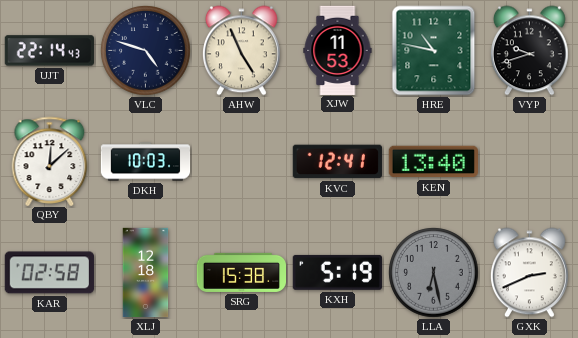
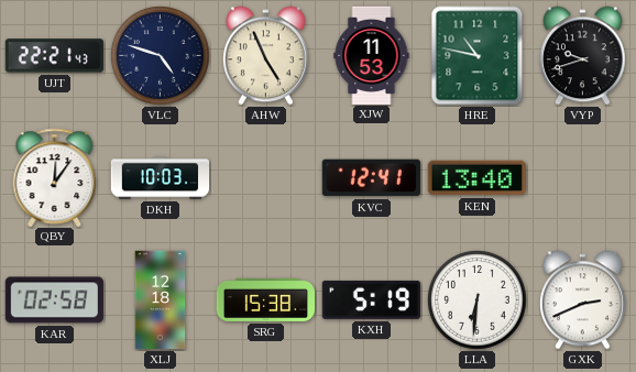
UJT: 22:14 -> 22:21
QBY: 12:08 -> 12:06
LLA: 6:28 -> 6:31
LLA dial: grey -> white
